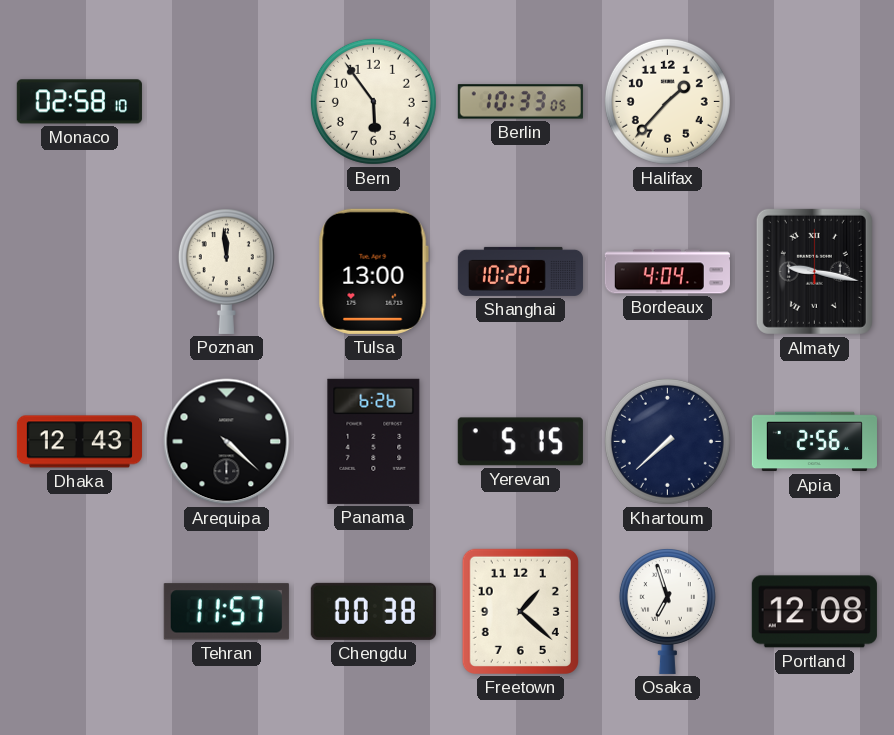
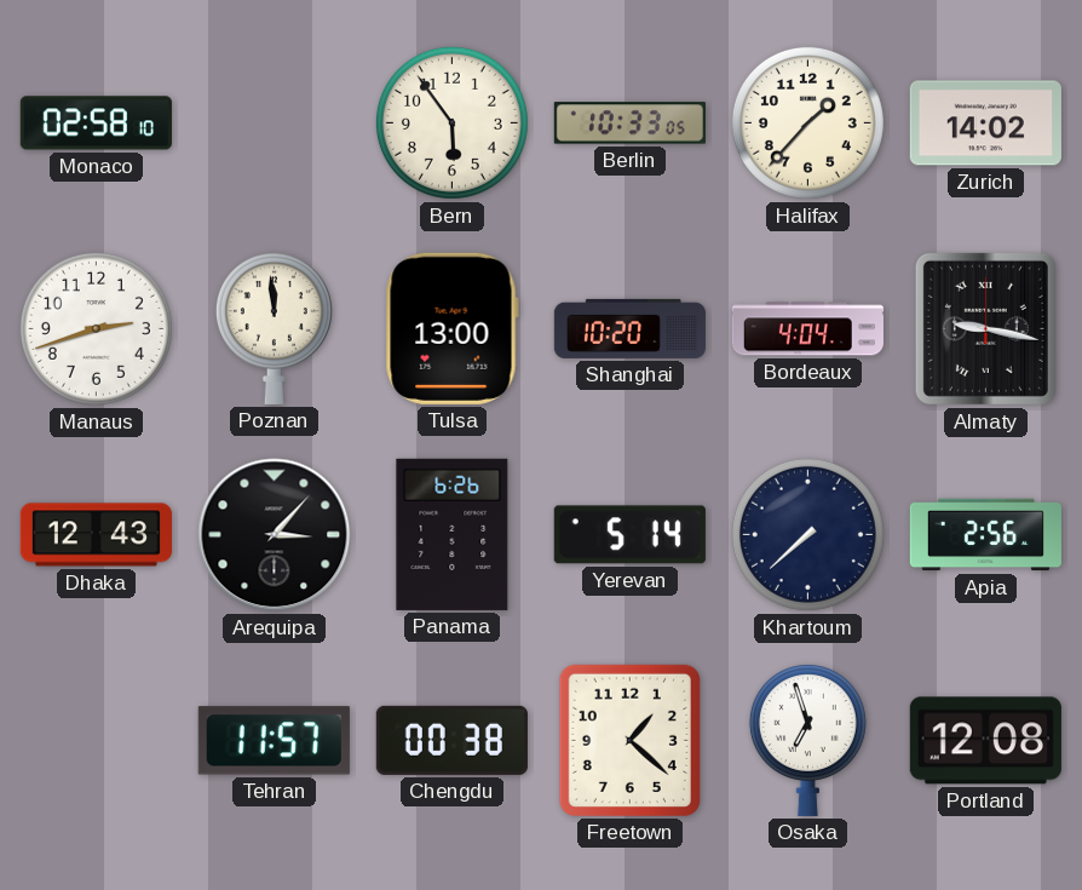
Zurich: none -> 14:02
Manaus: none -> 2:42
Arequipa: 4:22 -> 3:07
Yerevan: 5:15 -> 5:14
